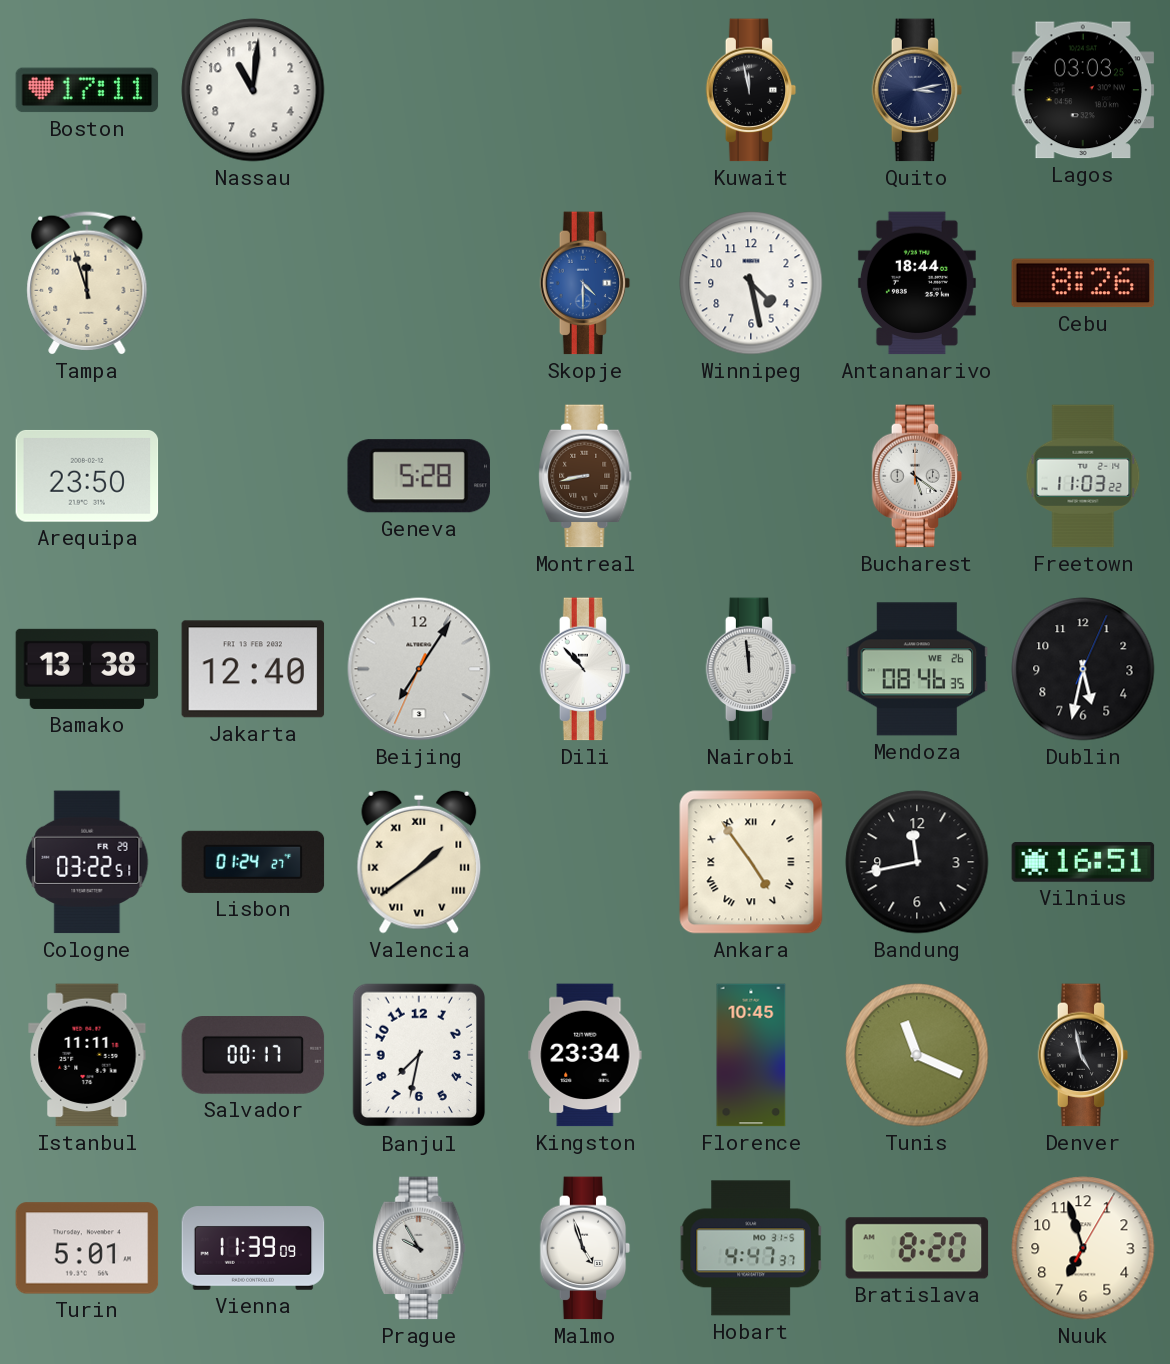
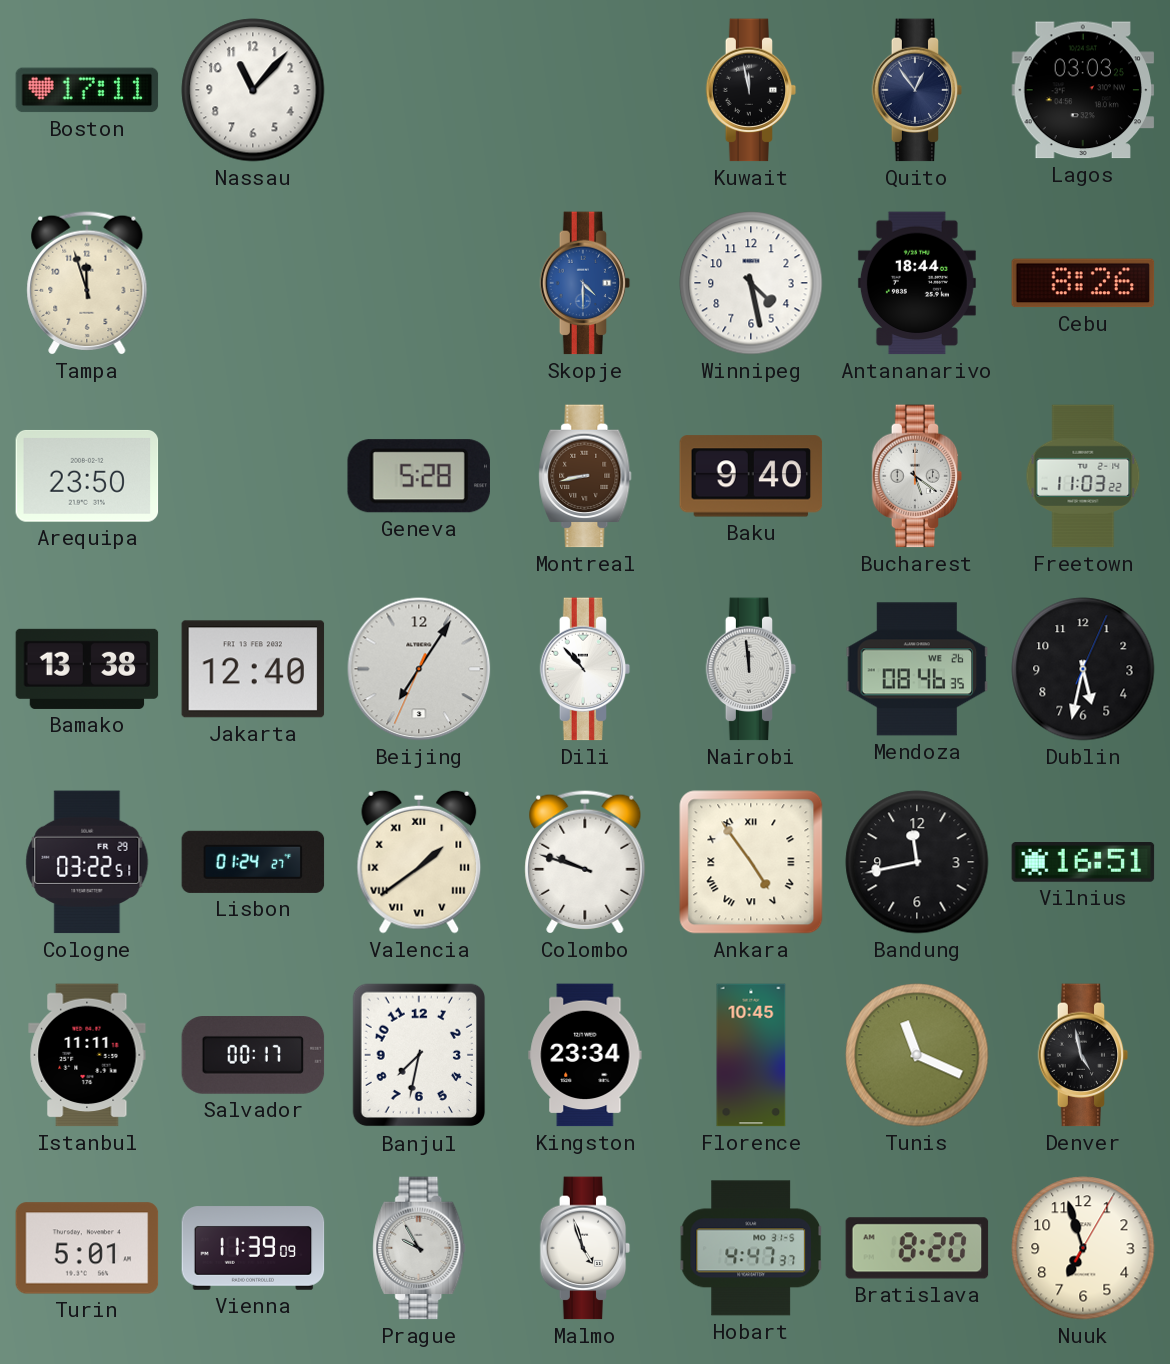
Nassau: 11:01 -> 11:07
Quito: 3:13 -> 12:54
Baku: none -> 9:40
Colombo: none -> 9:48
